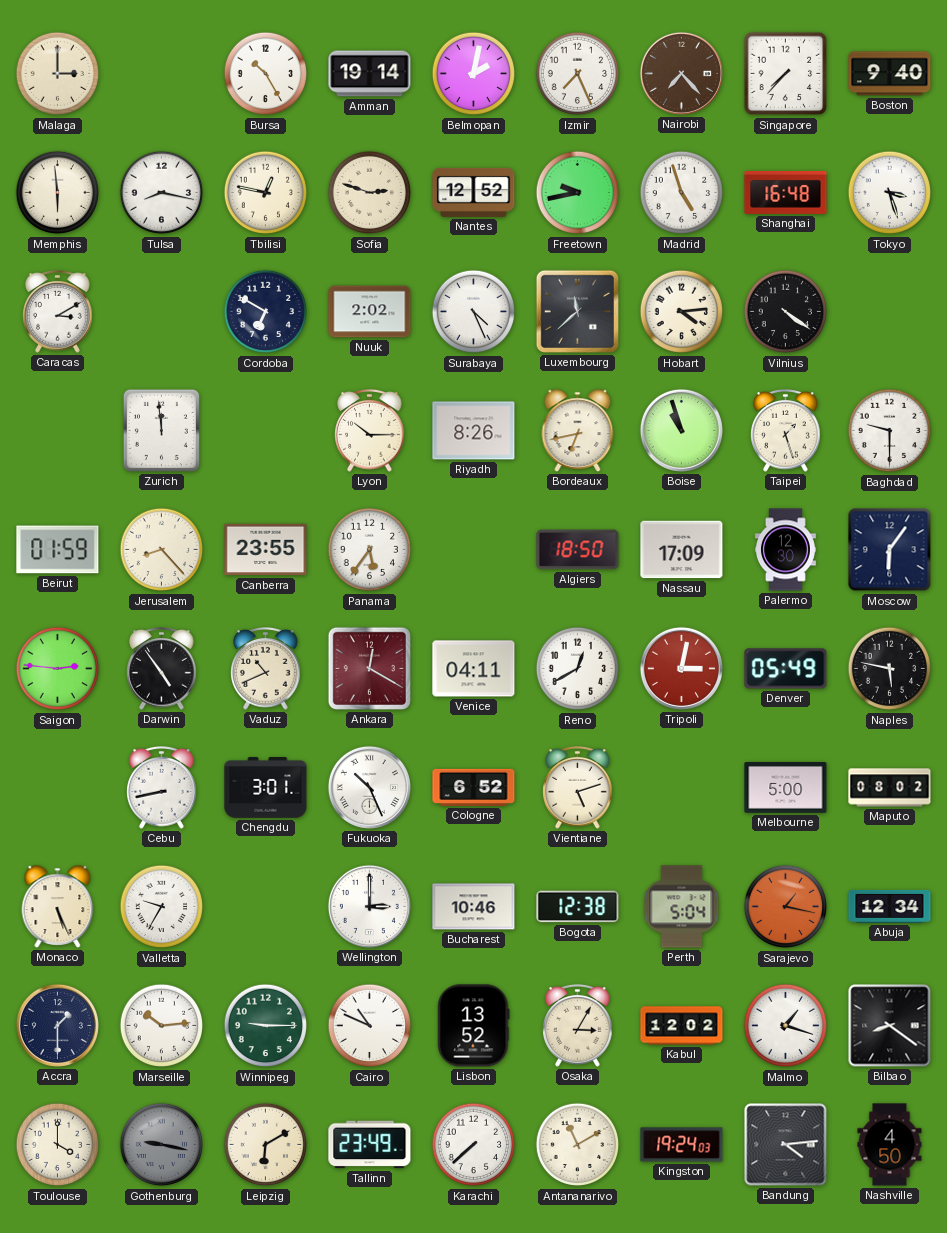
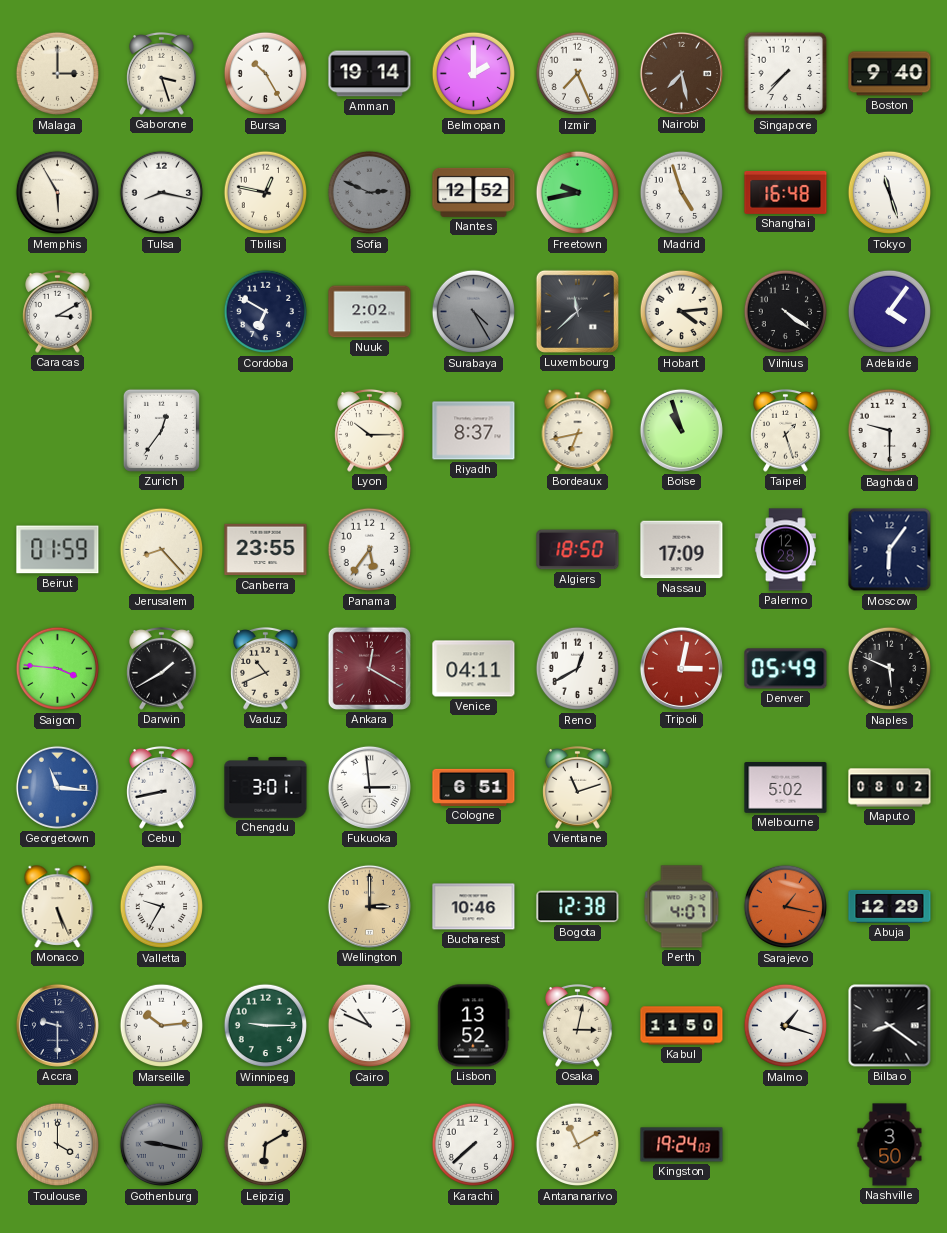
Gaborone: none -> 3:27
Belmopan: 2:02 -> 2:00
Nairobi: 7:23 -> 7:28
Memphis: 5:59 -> 5:55
Sofia: 2:48 -> 2:49
Sofia dial: cream -> grey
Tokyo: 3:27 -> 11:27
Surabaya: 4:26 -> 4:25
Surabaya dial: white -> grey
Adelaide: none -> 4:06
Zurich: 11:59 -> 12:36
Riyadh: 8:26 -> 8:37
Palermo: 12:30 -> 12:28
Saigon: 2:46 -> 3:46
Darwin: 4:54 -> 1:40
Naples: 5:47 -> 5:49
Georgetown: none -> 11:16
Fukuoka: 10:26 -> 2:59
Cologne: 6:52 -> 6:51
Vientiane: 5:12 -> 11:12
Melbourne: 5:00 -> 5:02
Wellington dial: white -> champagne
Perth: 5:04 -> 4:07
Abuja: 12:34 -> 12:29
Accra: 1:30 -> 9:30
Osaka: 3:05 -> 3:02
Kabul: 12:02 -> 11:50
Tallinn: 23:49 -> none
Bandung: 4:14 -> none
Nashville: 4:50 -> 3:50
